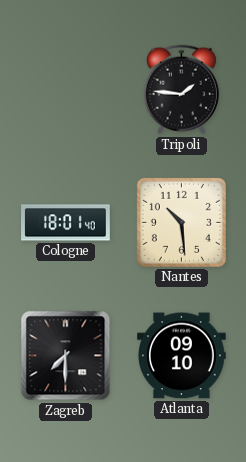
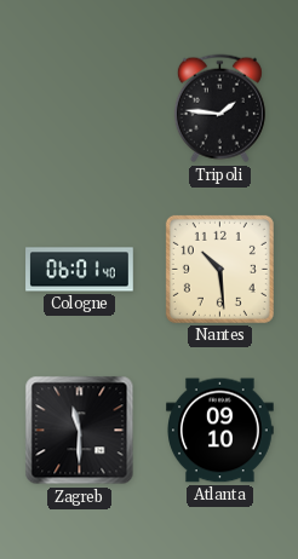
Cologne: 18:01 -> 06:01
Zagreb: 7:30 -> 11:30
